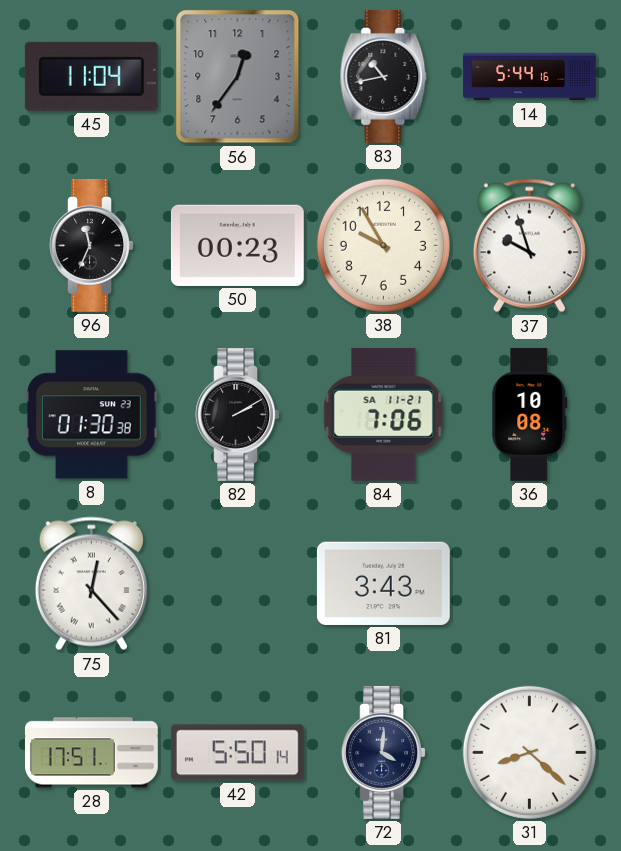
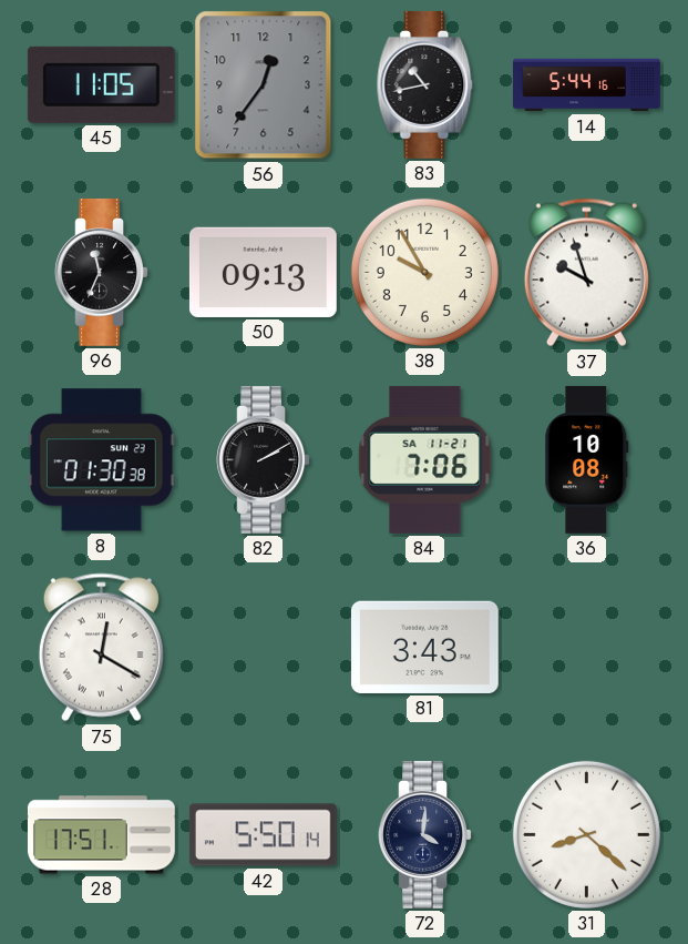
45: 11:04 -> 11:05
50: 00:23 -> 09:13
75: 12:23 -> 12:20
